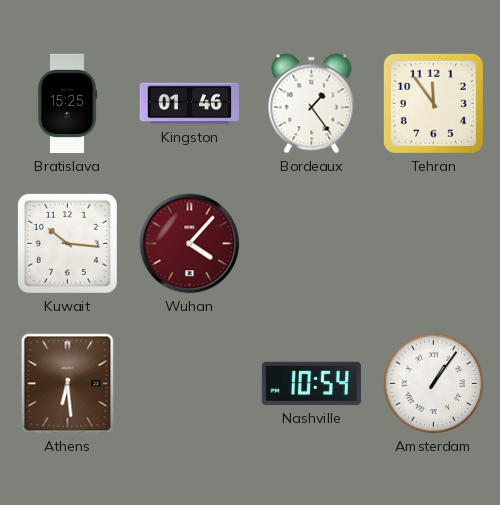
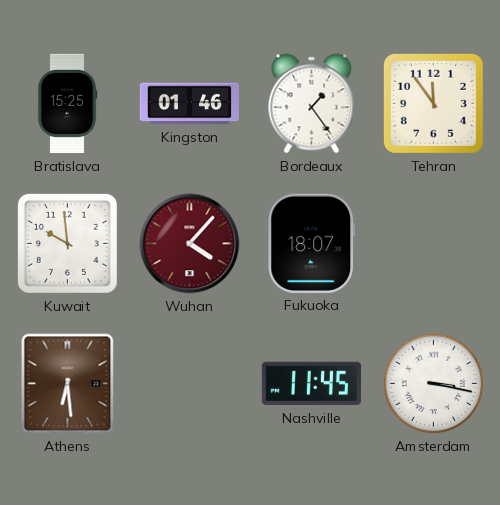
Kuwait: 10:16 -> 9:59
Fukuoka: none -> 18:07
Nashville: 10:54 -> 11:45
Amsterdam: 1:06 -> 3:17
